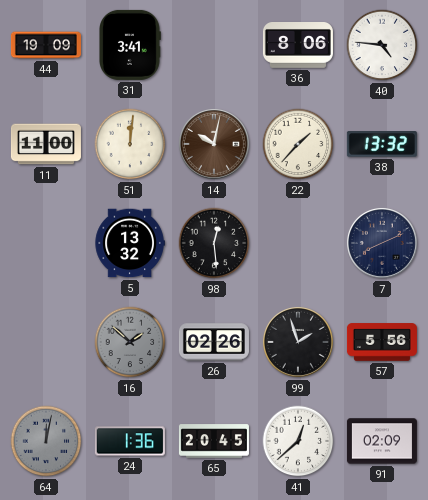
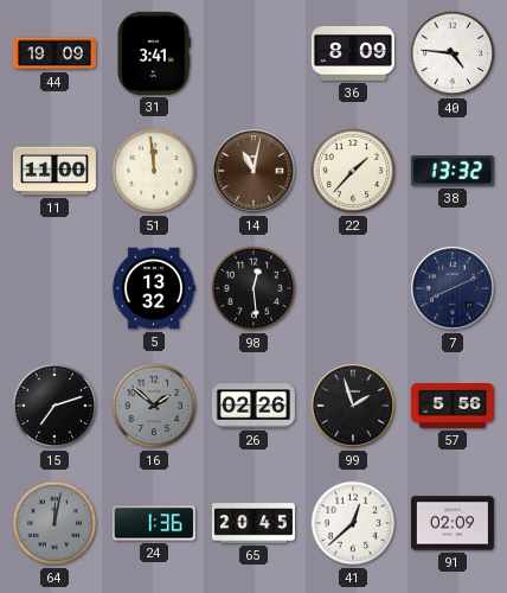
36: 8:06 -> 8:09
51: 12:01 -> 11:59
14: 10:02 -> 11:02
15: none -> 7:12
